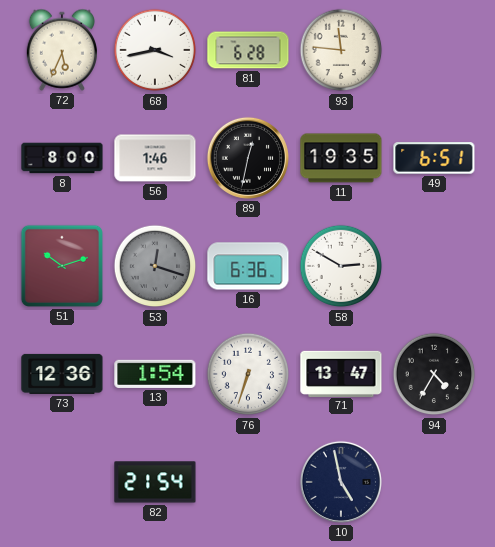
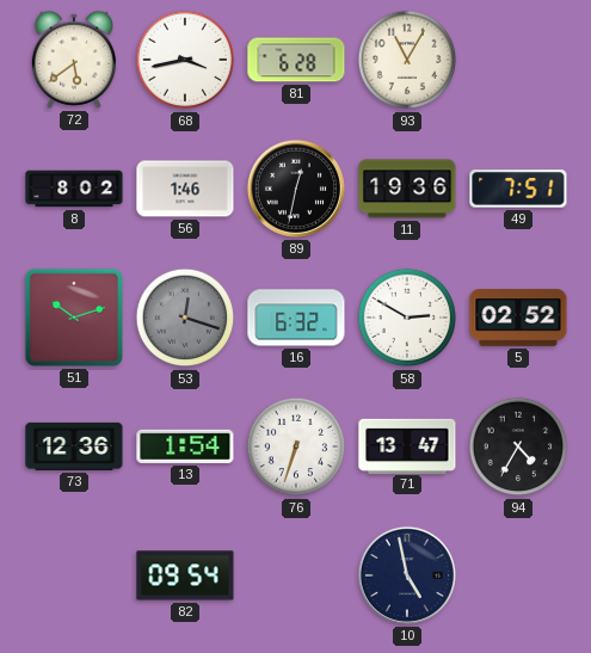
72: 5:34 -> 5:39
93: 11:46 -> 11:05
8: 8:00 -> 8:02
11: 19:35 -> 19:36
49: 6:51 -> 7:51
16: 6:36 -> 6:32
5: none -> 02:52
82: 21:54 -> 09:54
